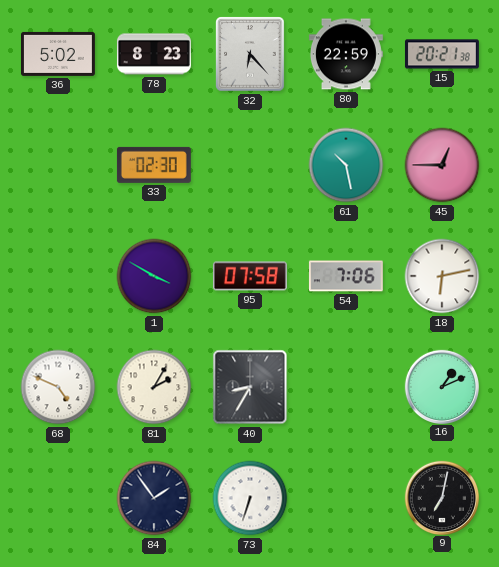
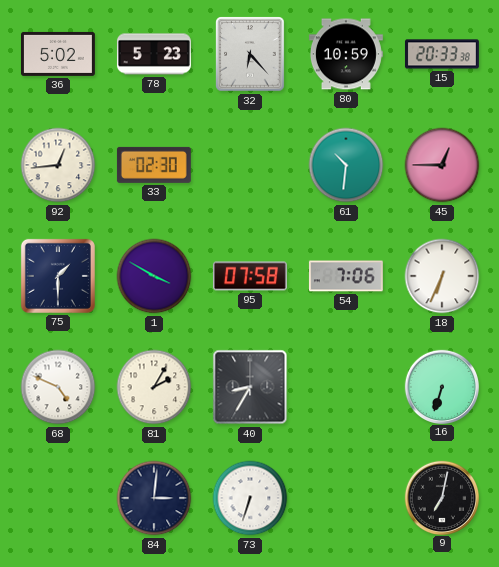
78: 8:23 -> 5:23
80: 22:59 -> 10:59
15: 20:21 -> 20:33
92: none -> 12:44
61: 10:28 -> 10:31
75: none -> 1:30
18: 6:13 -> 6:34
16: 1:11 -> 6:33
84: 1:54 -> 3:01
